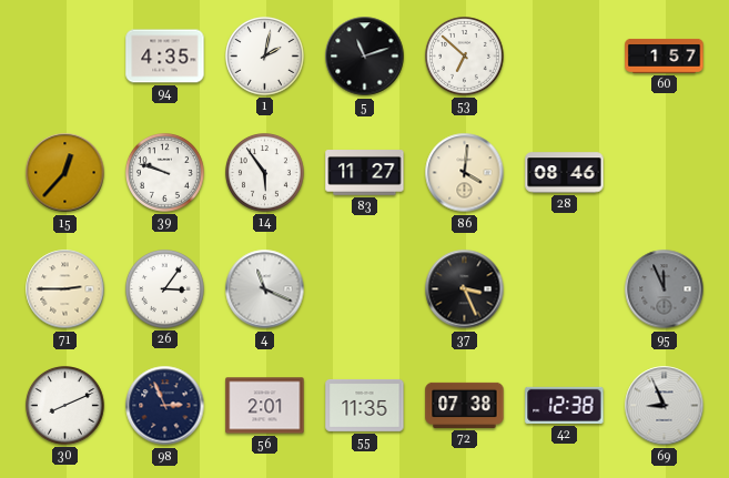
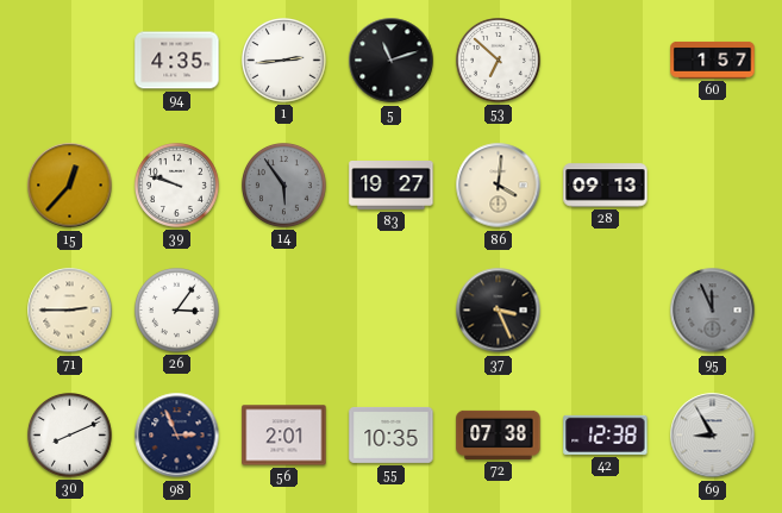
1: 2:02 -> 2:44
14 dial: white -> grey
83: 11:27 -> 19:27
28: 08:46 -> 09:13
4: 11:19 -> none
55: 11:35 -> 10:35
69: 8:56 -> 8:55
